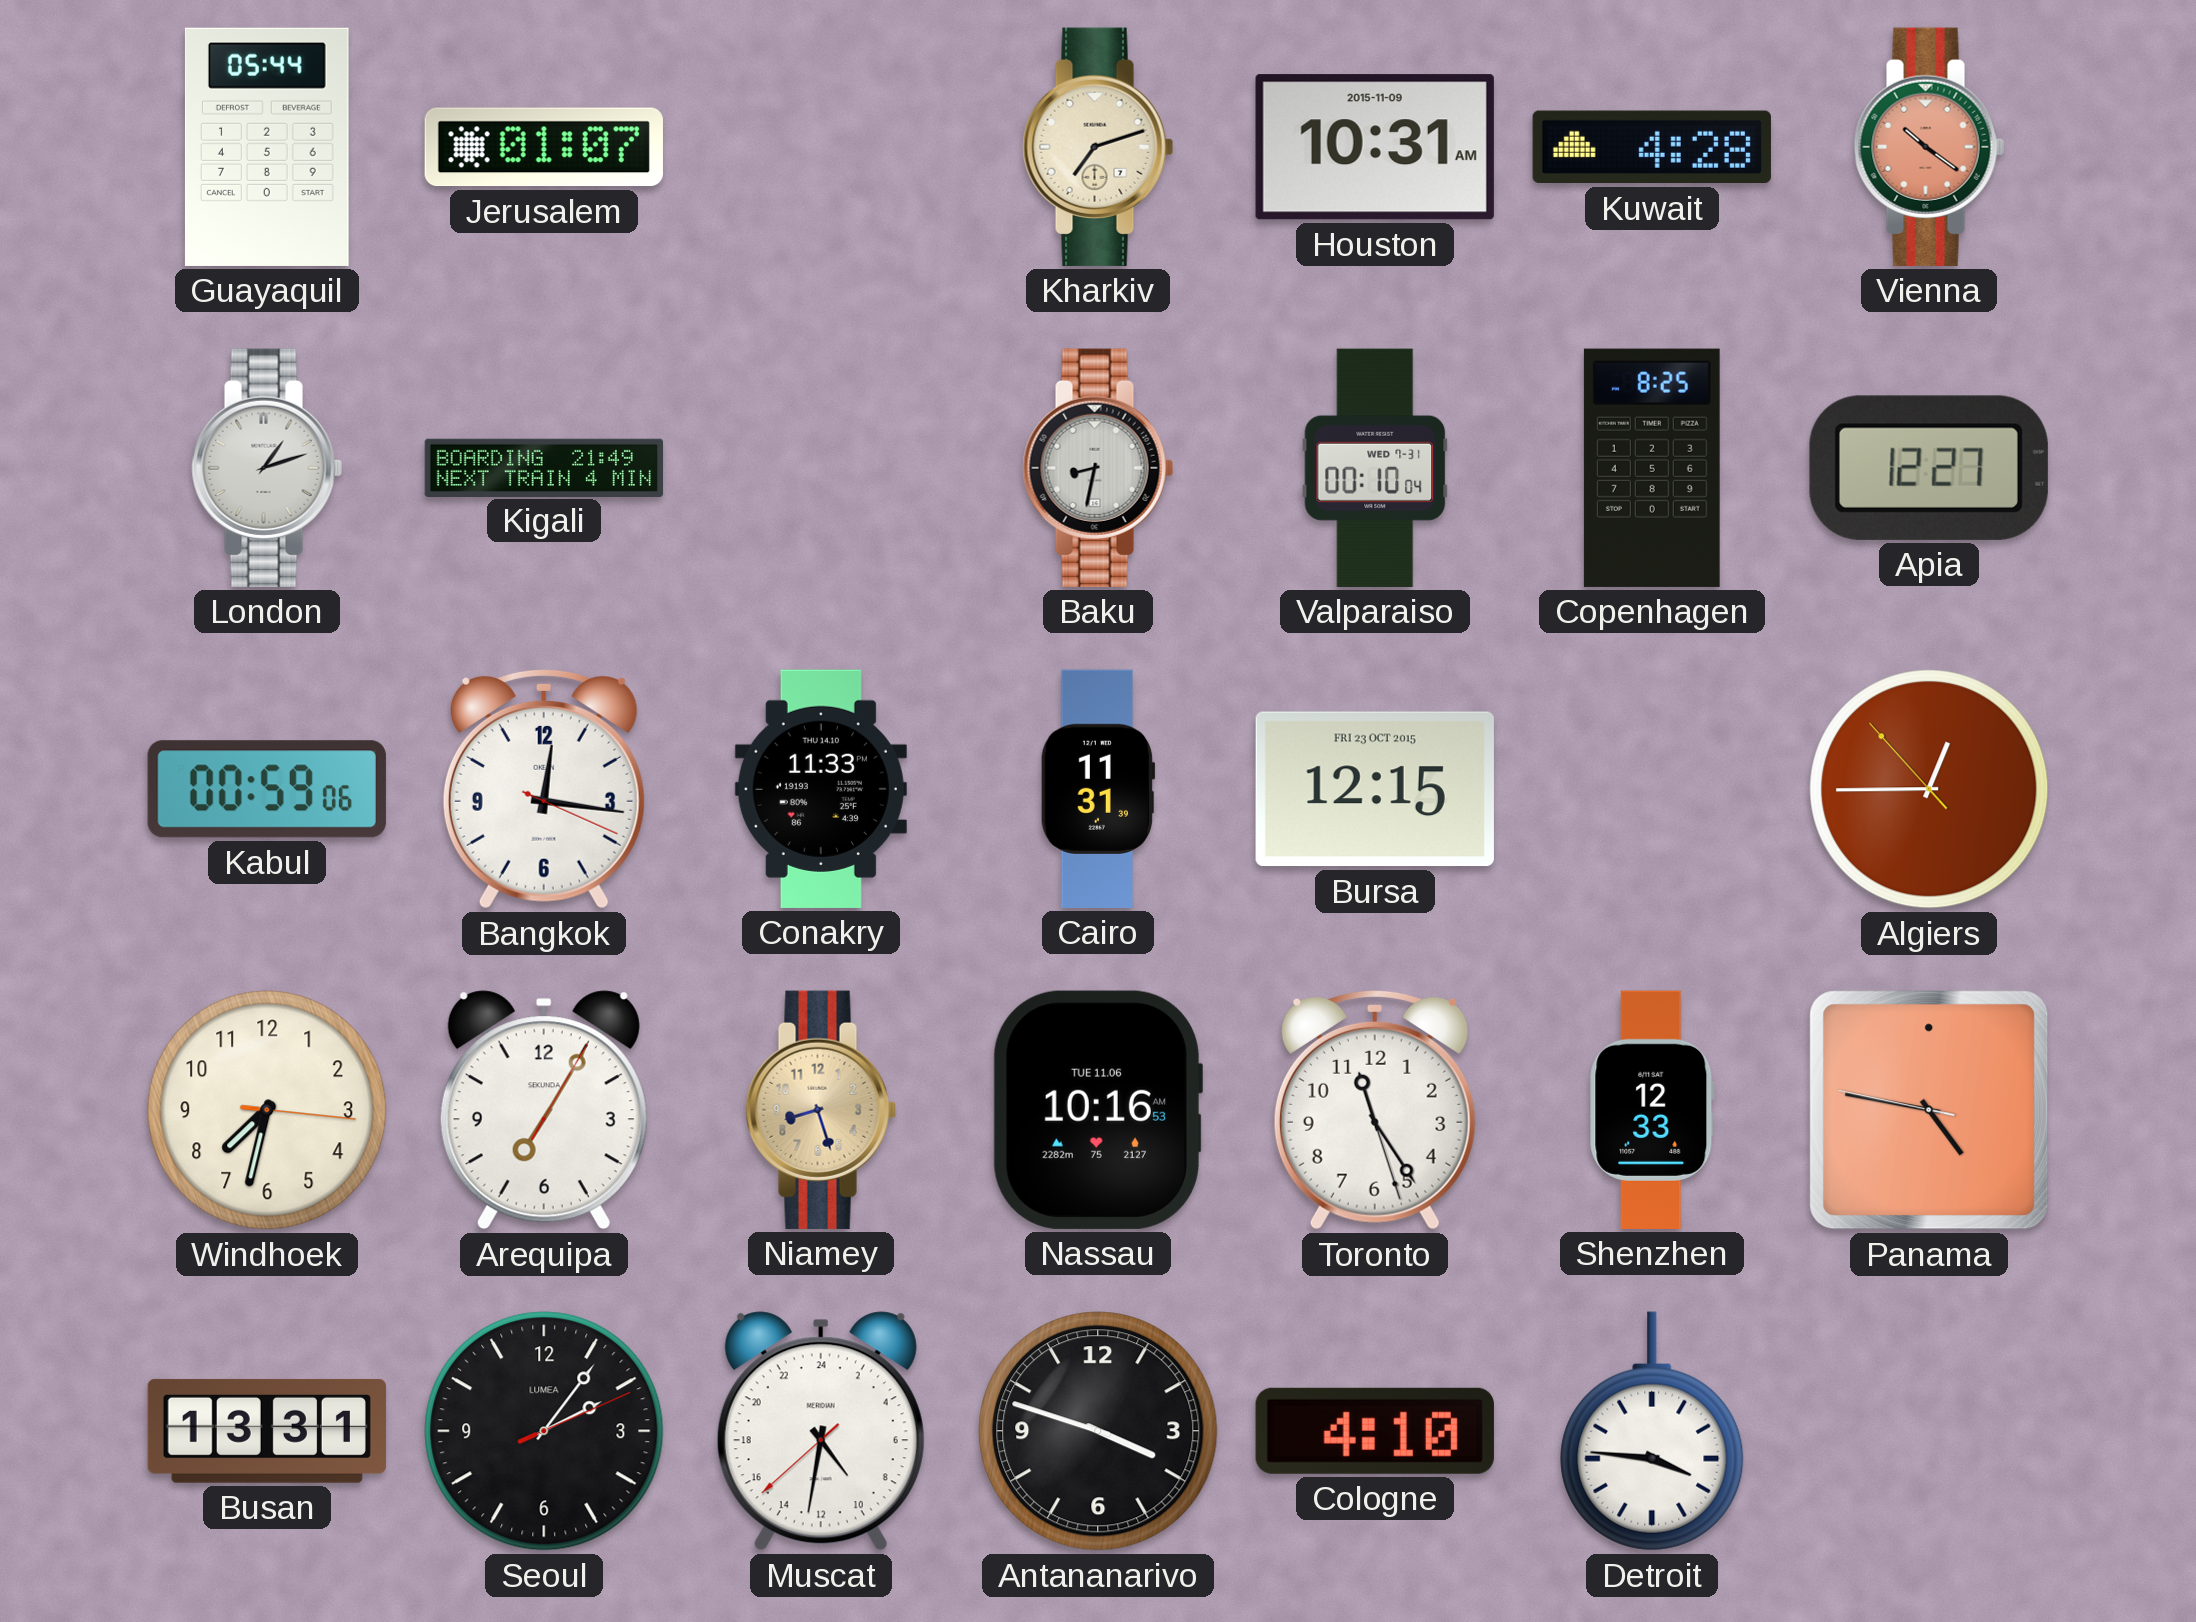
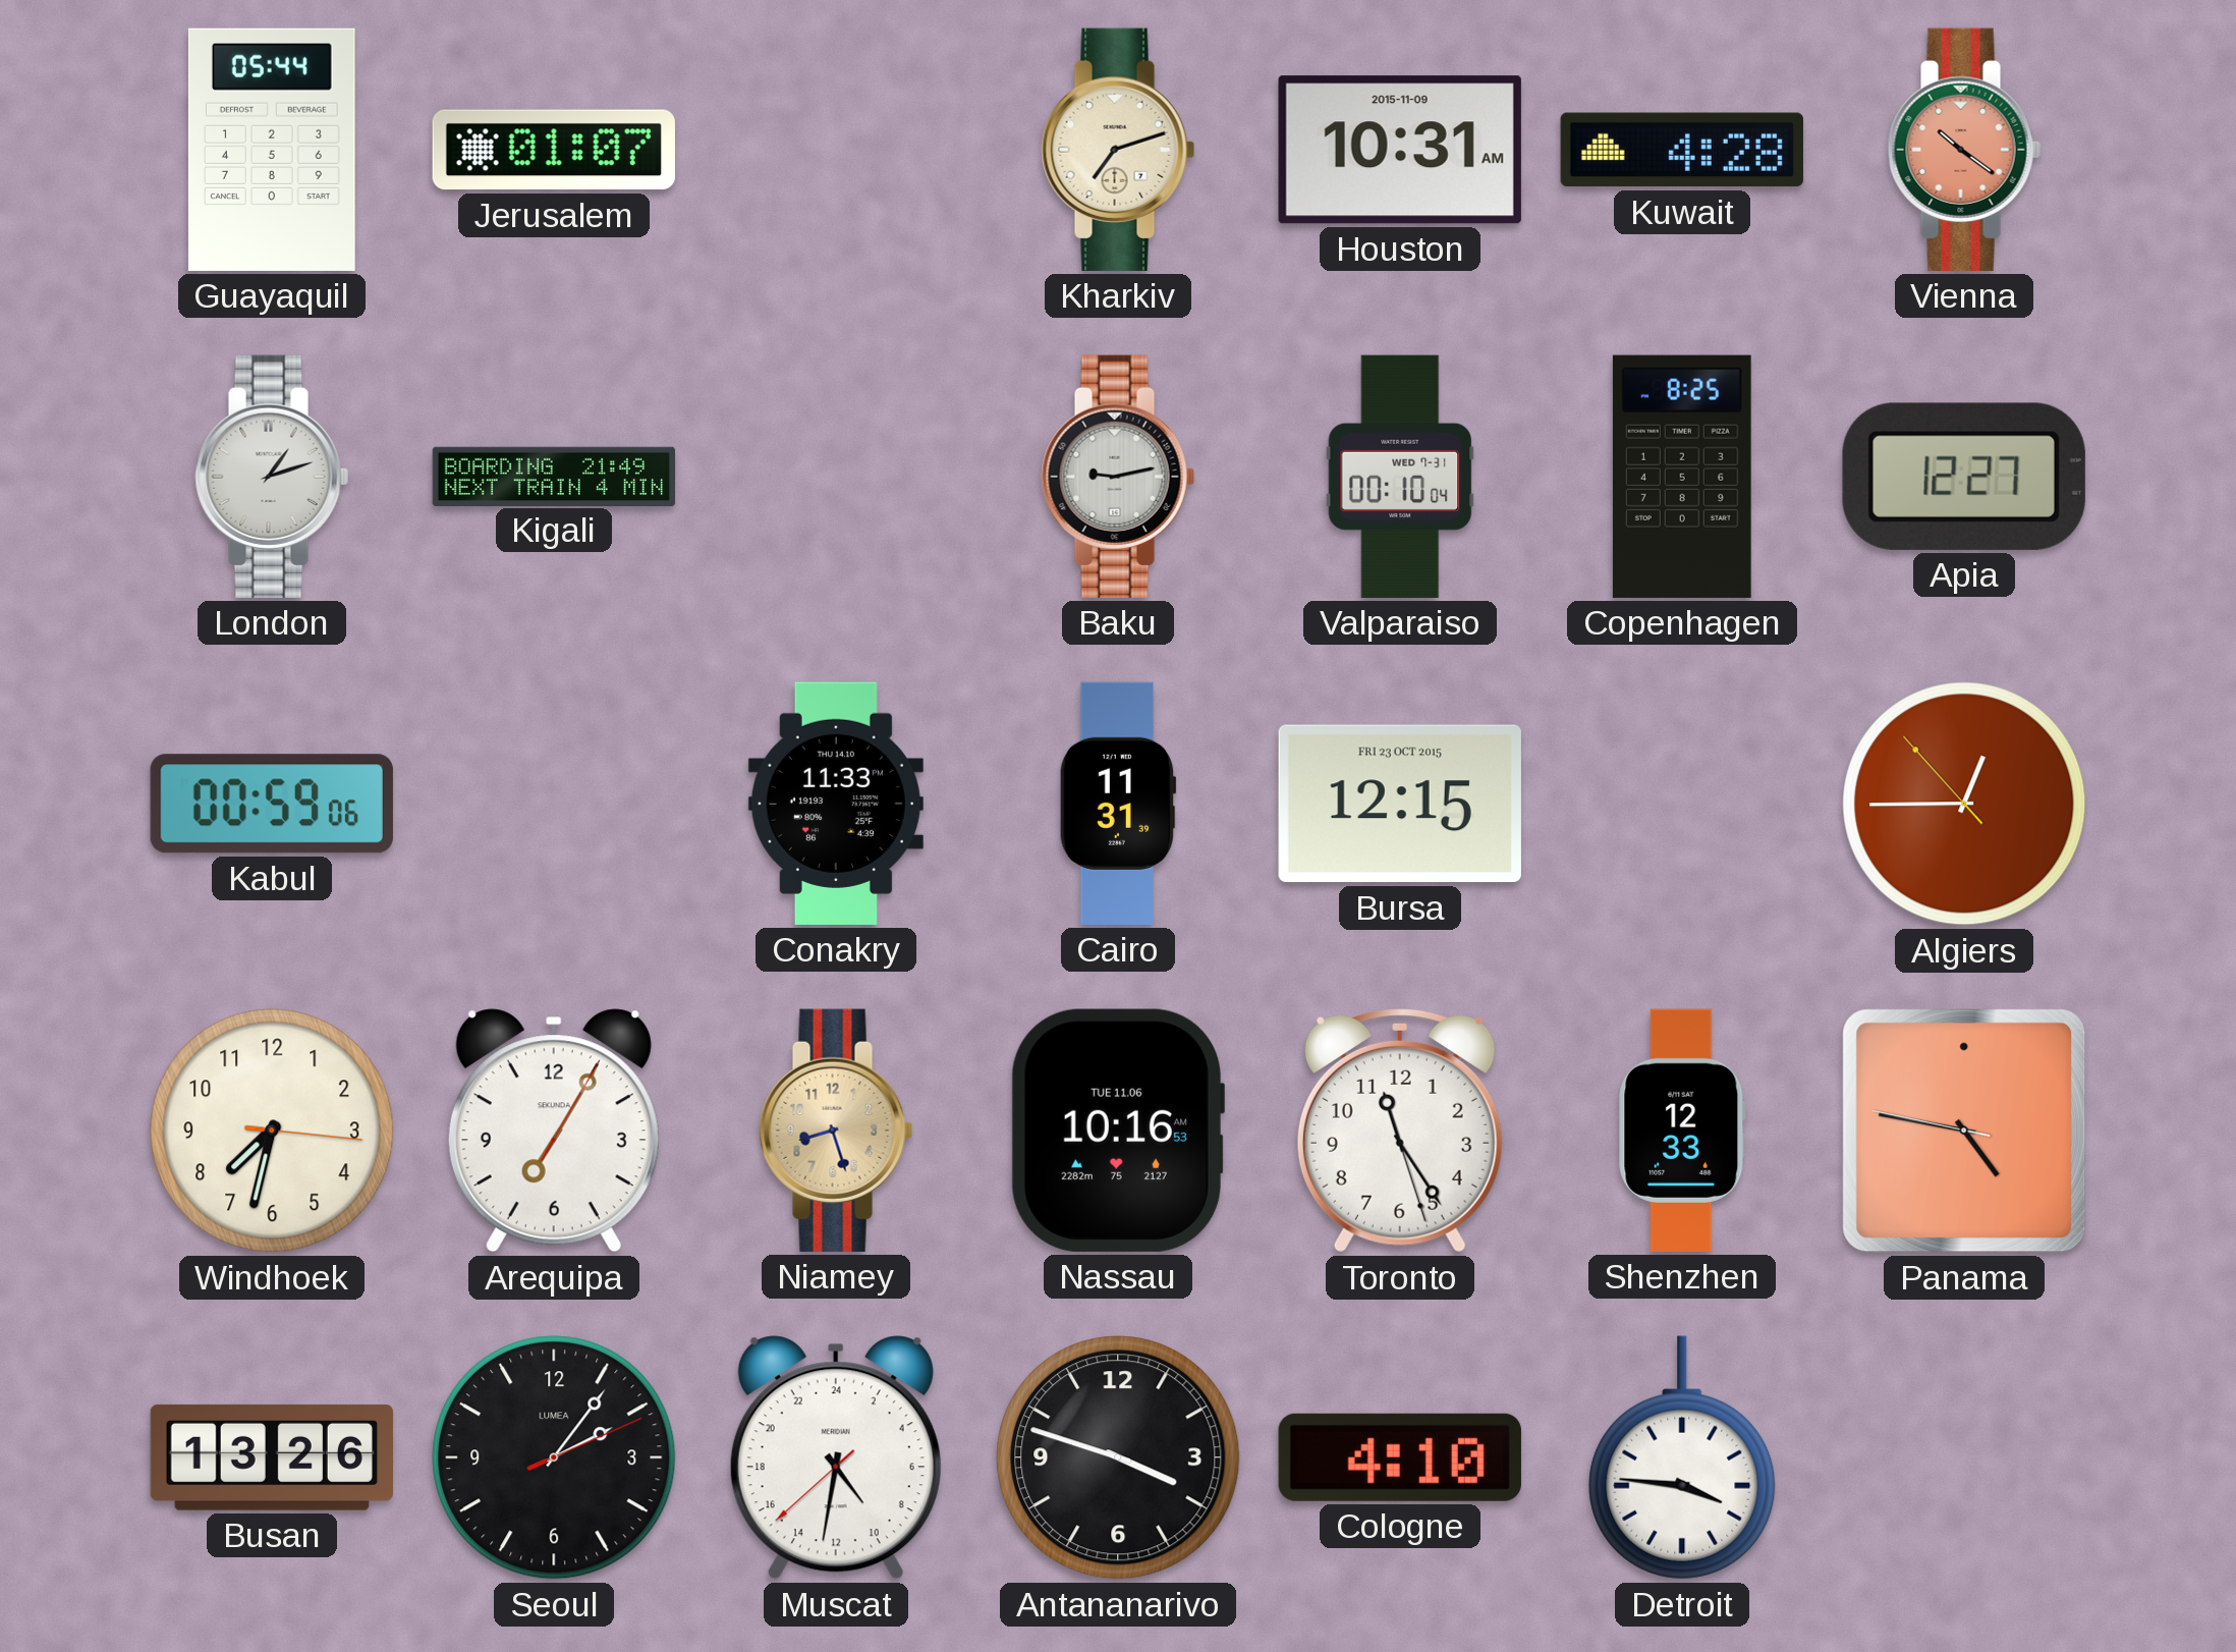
Baku: 8:32 -> 9:13
Bangkok: 12:16 -> none
Busan: 13:31 -> 13:26
